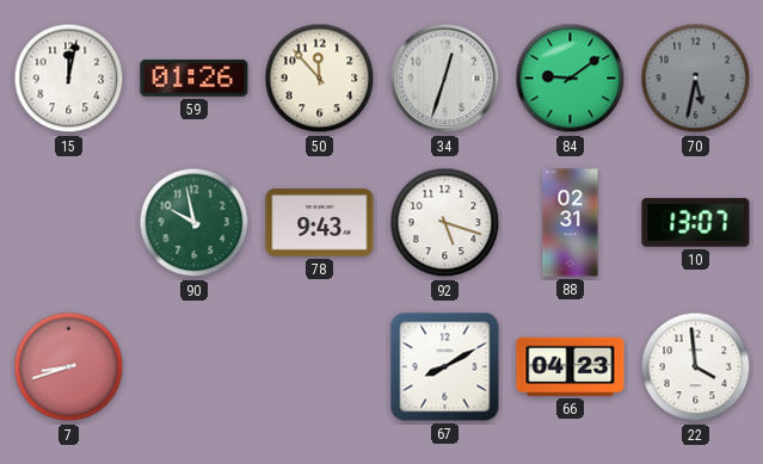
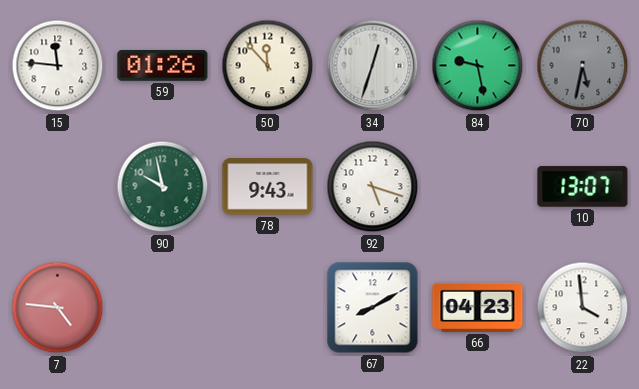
15: 12:02 -> 11:46
84: 9:09 -> 9:28
88: 02:31 -> none
7: 8:42 -> 4:46
